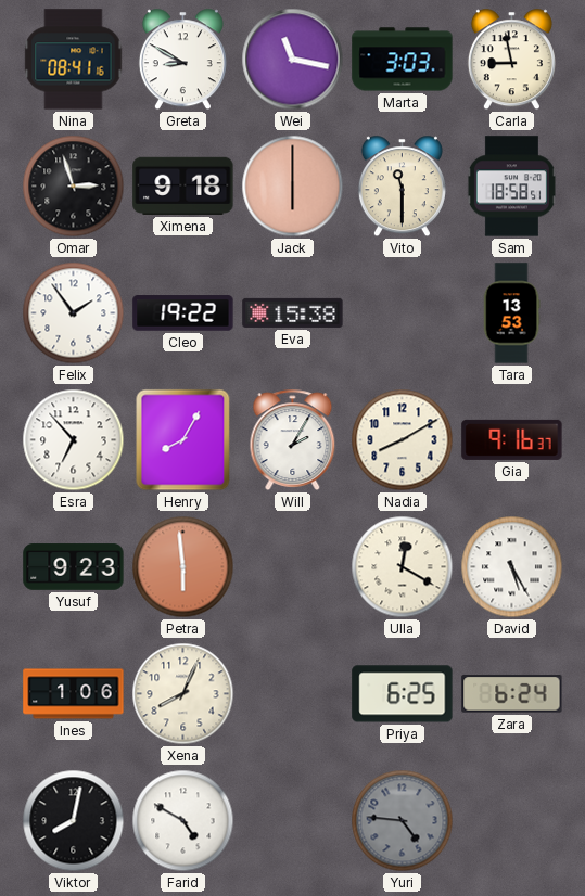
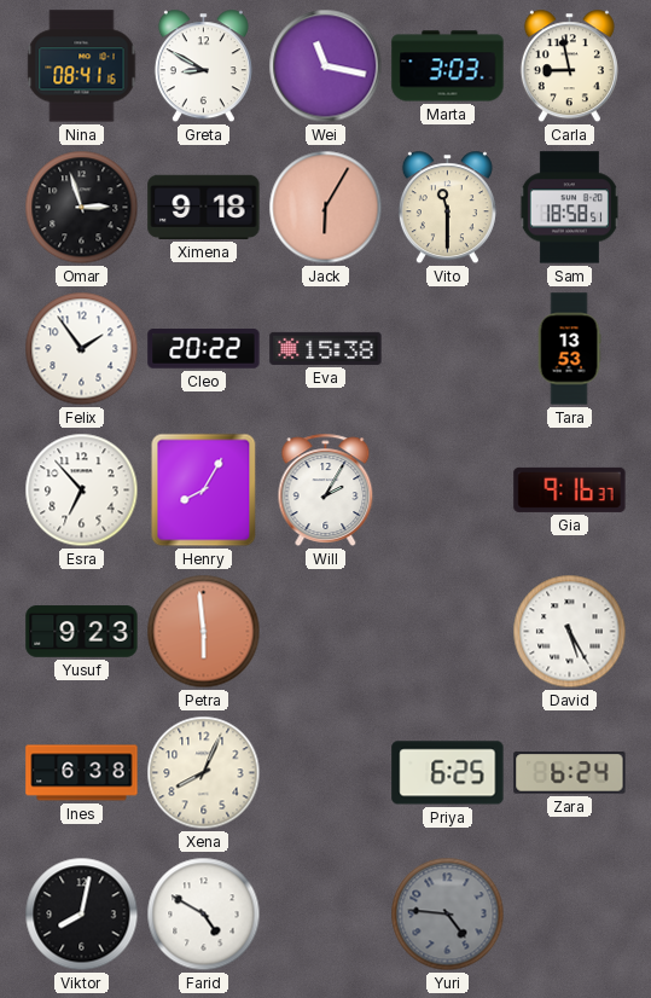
Jack: 6:00 -> 6:05
Cleo: 19:22 -> 20:22
Nadia: 8:10 -> none
Ulla: 12:20 -> none
Ines: 1:06 -> 6:38
